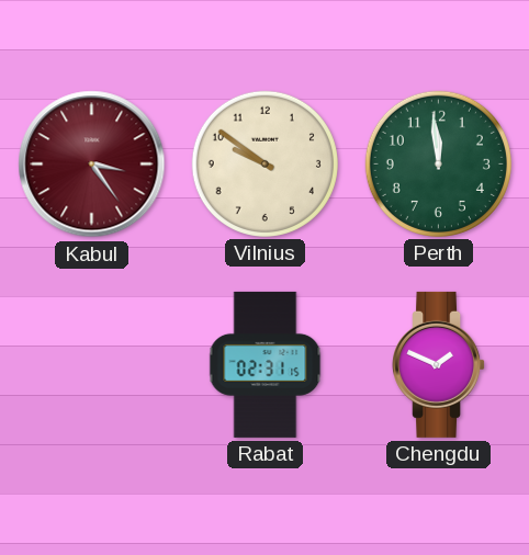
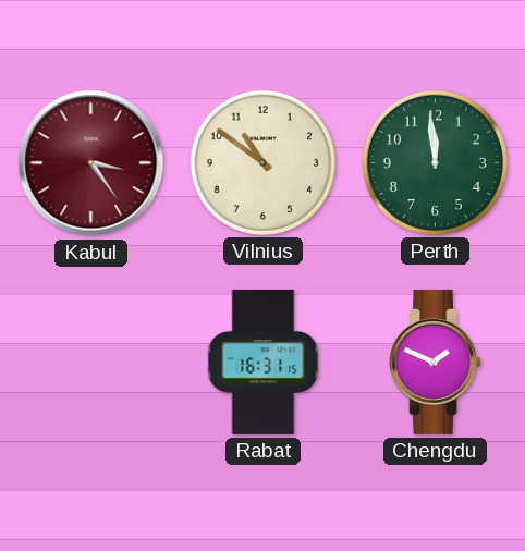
Vilnius: 9:51 -> 10:51
Rabat: 02:31 -> 16:31
